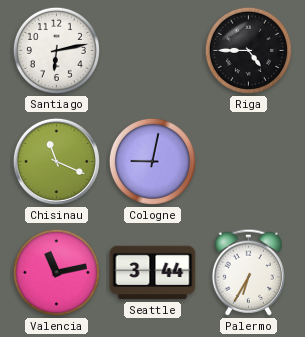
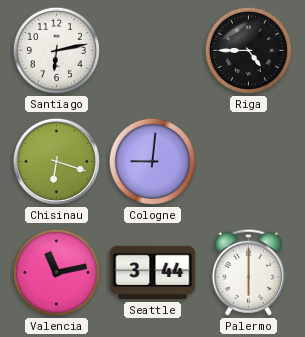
Chisinau: 11:19 -> 6:18
Cologne: 9:02 -> 9:01
Palermo: 6:35 -> 6:00
